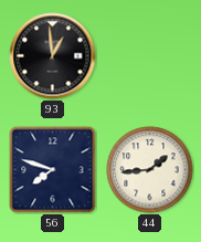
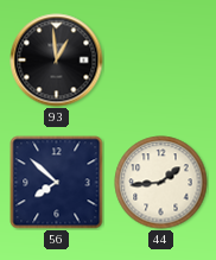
56: 7:48 -> 7:52
